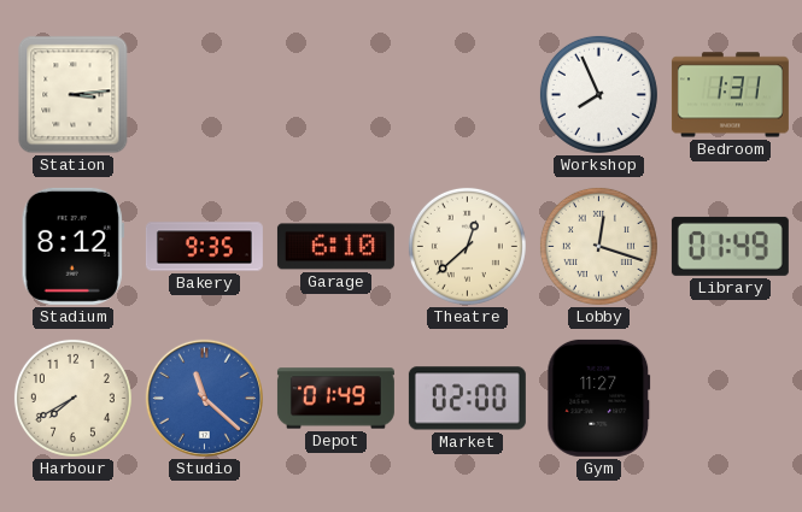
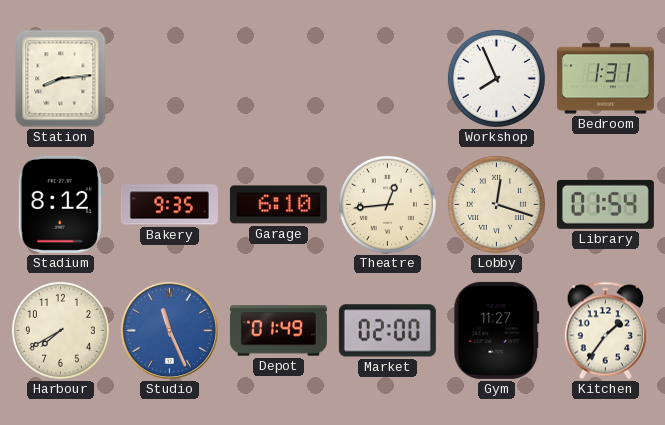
Station: 3:14 -> 8:14
Theatre: 12:38 -> 12:44
Library: 01:49 -> 01:54
Studio: 11:22 -> 11:26
Kitchen: none -> 1:36
